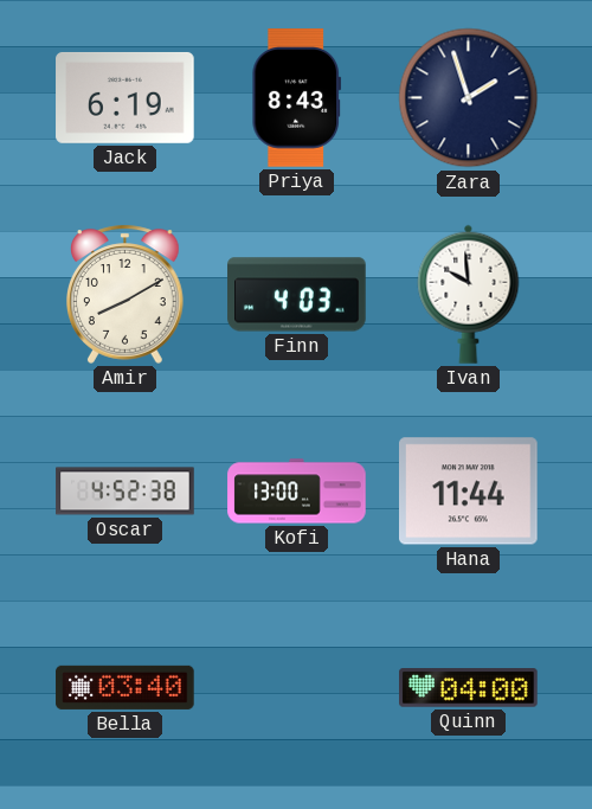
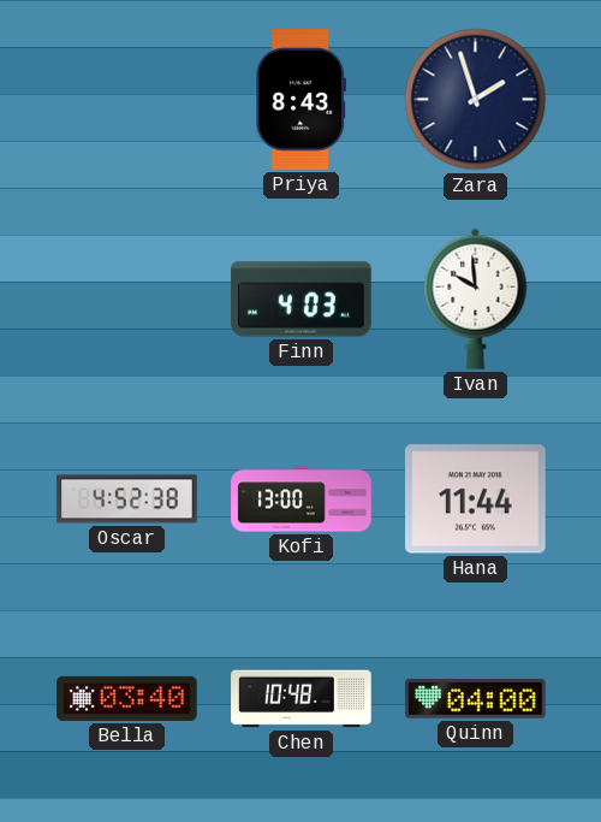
Jack: 6:19 -> none
Amir: 8:10 -> none
Chen: none -> 10:48
